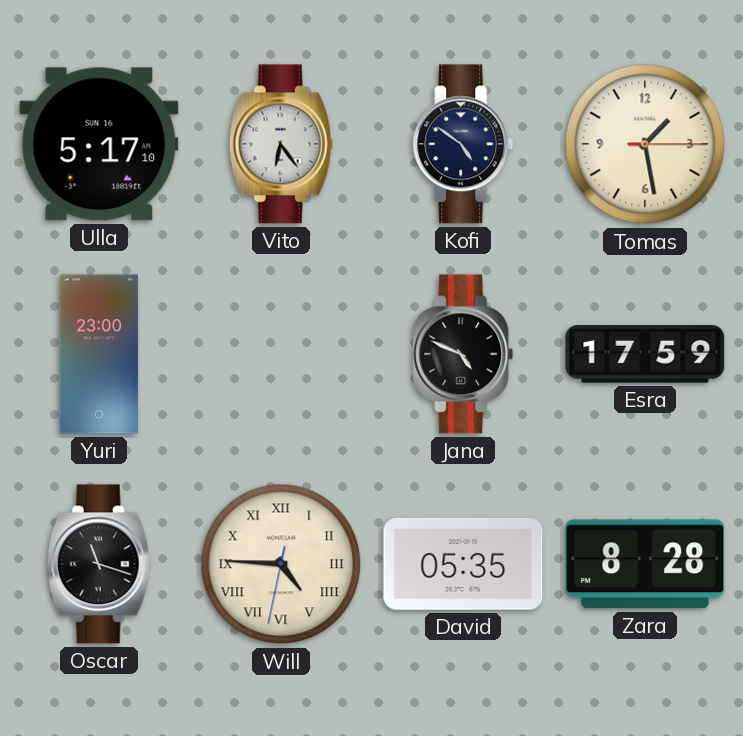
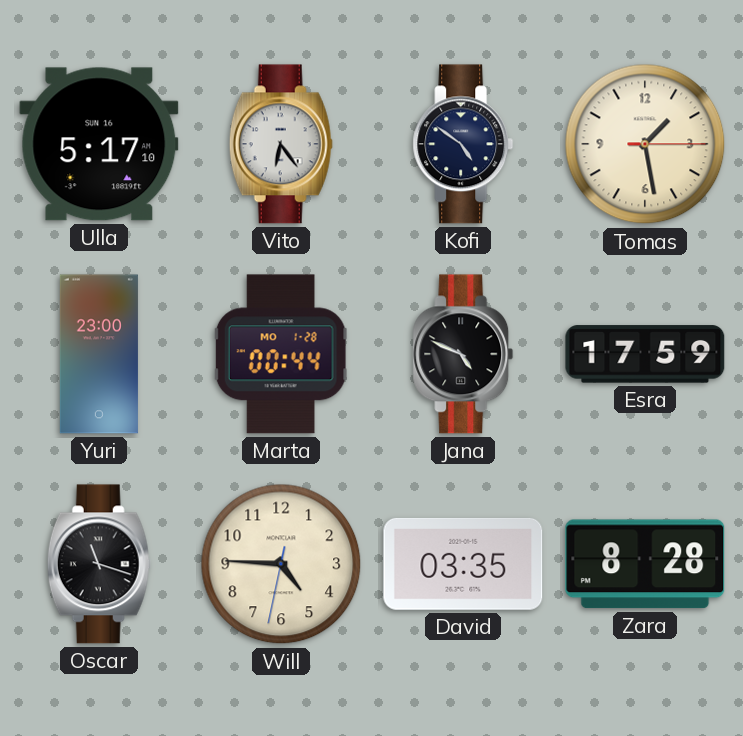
Marta: none -> 00:44
Will numerals: Roman -> Arabic
David: 05:35 -> 03:35
